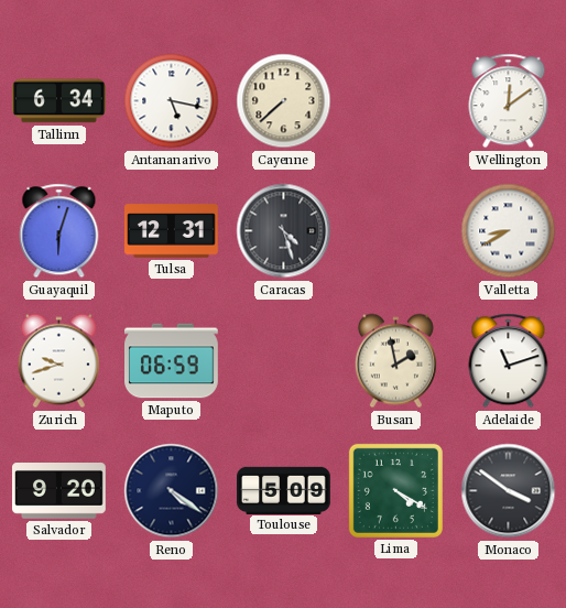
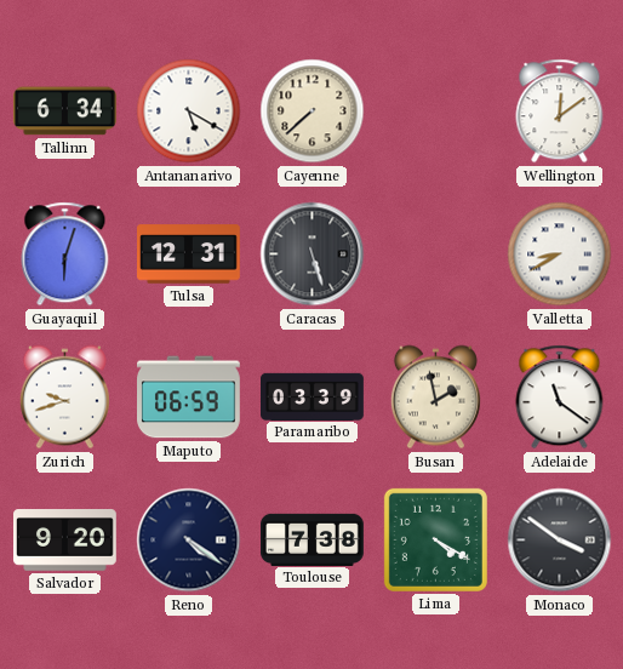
Antananarivo: 5:17 -> 5:20
Caracas: 4:27 -> 5:27
Paramaribo: none -> 03:39
Adelaide: 11:12 -> 11:21
Toulouse: 5:09 -> 7:38
